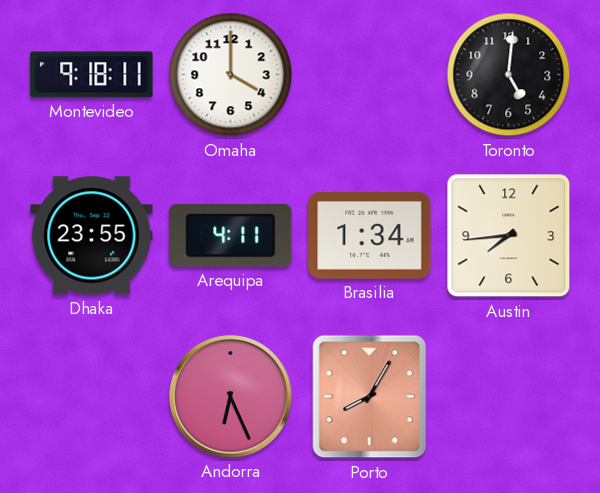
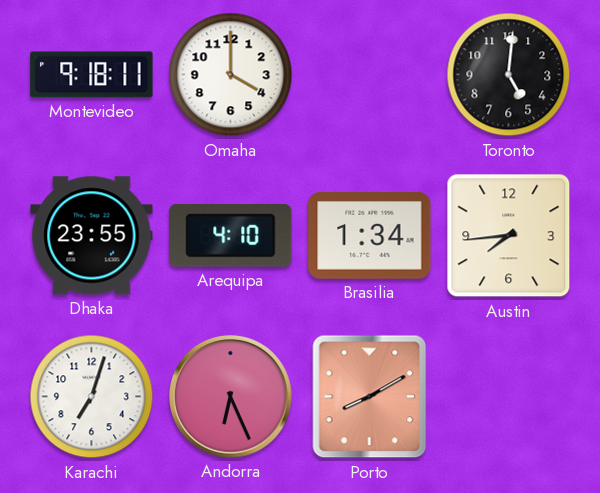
Arequipa: 4:11 -> 4:10
Karachi: none -> 7:03
Porto: 8:05 -> 8:10
